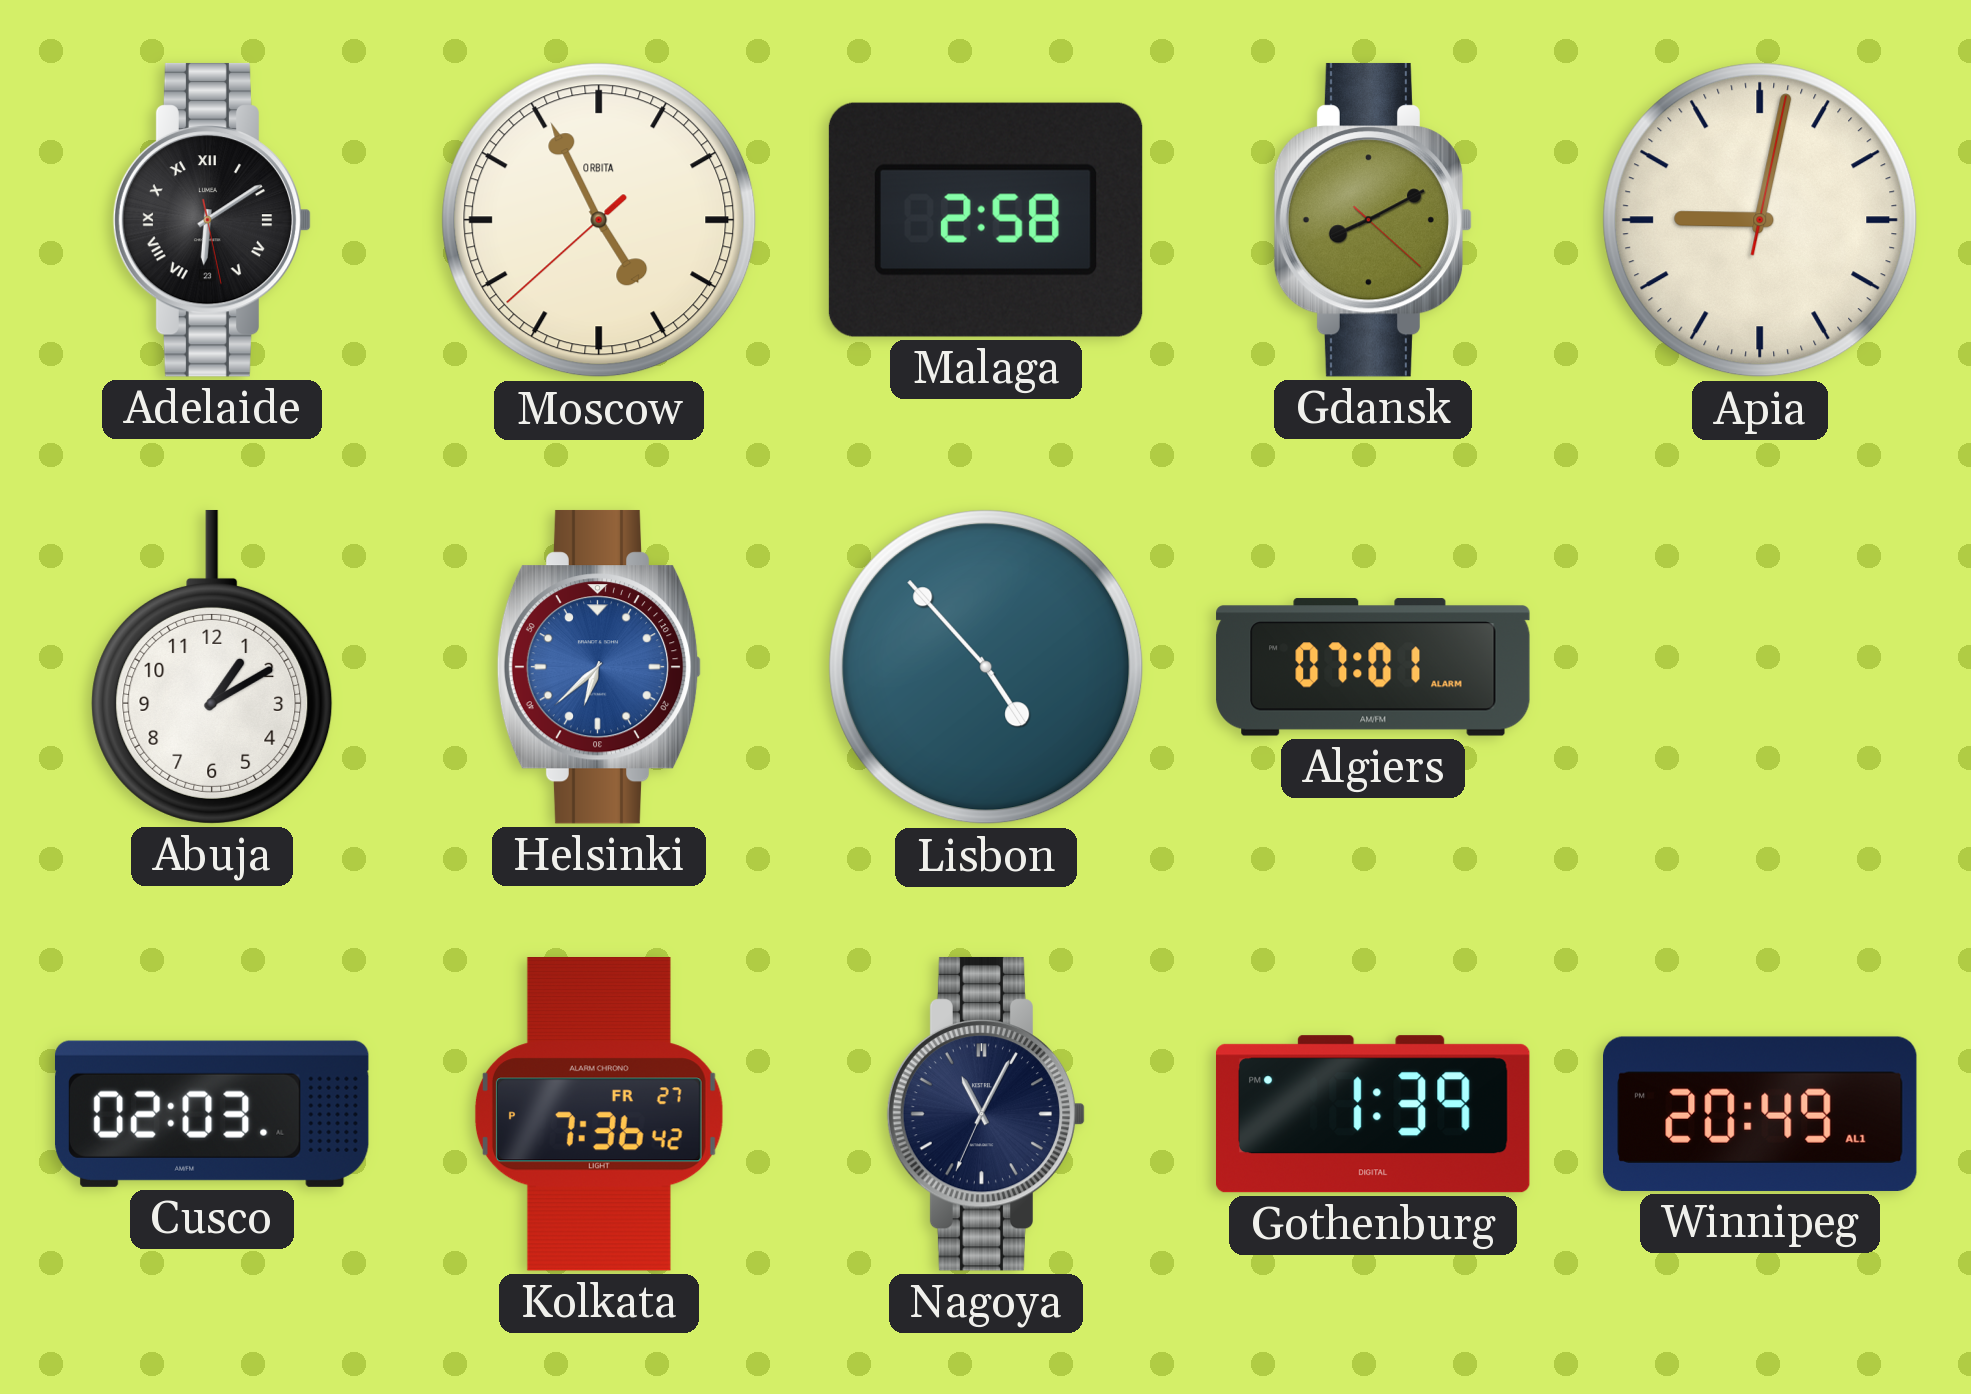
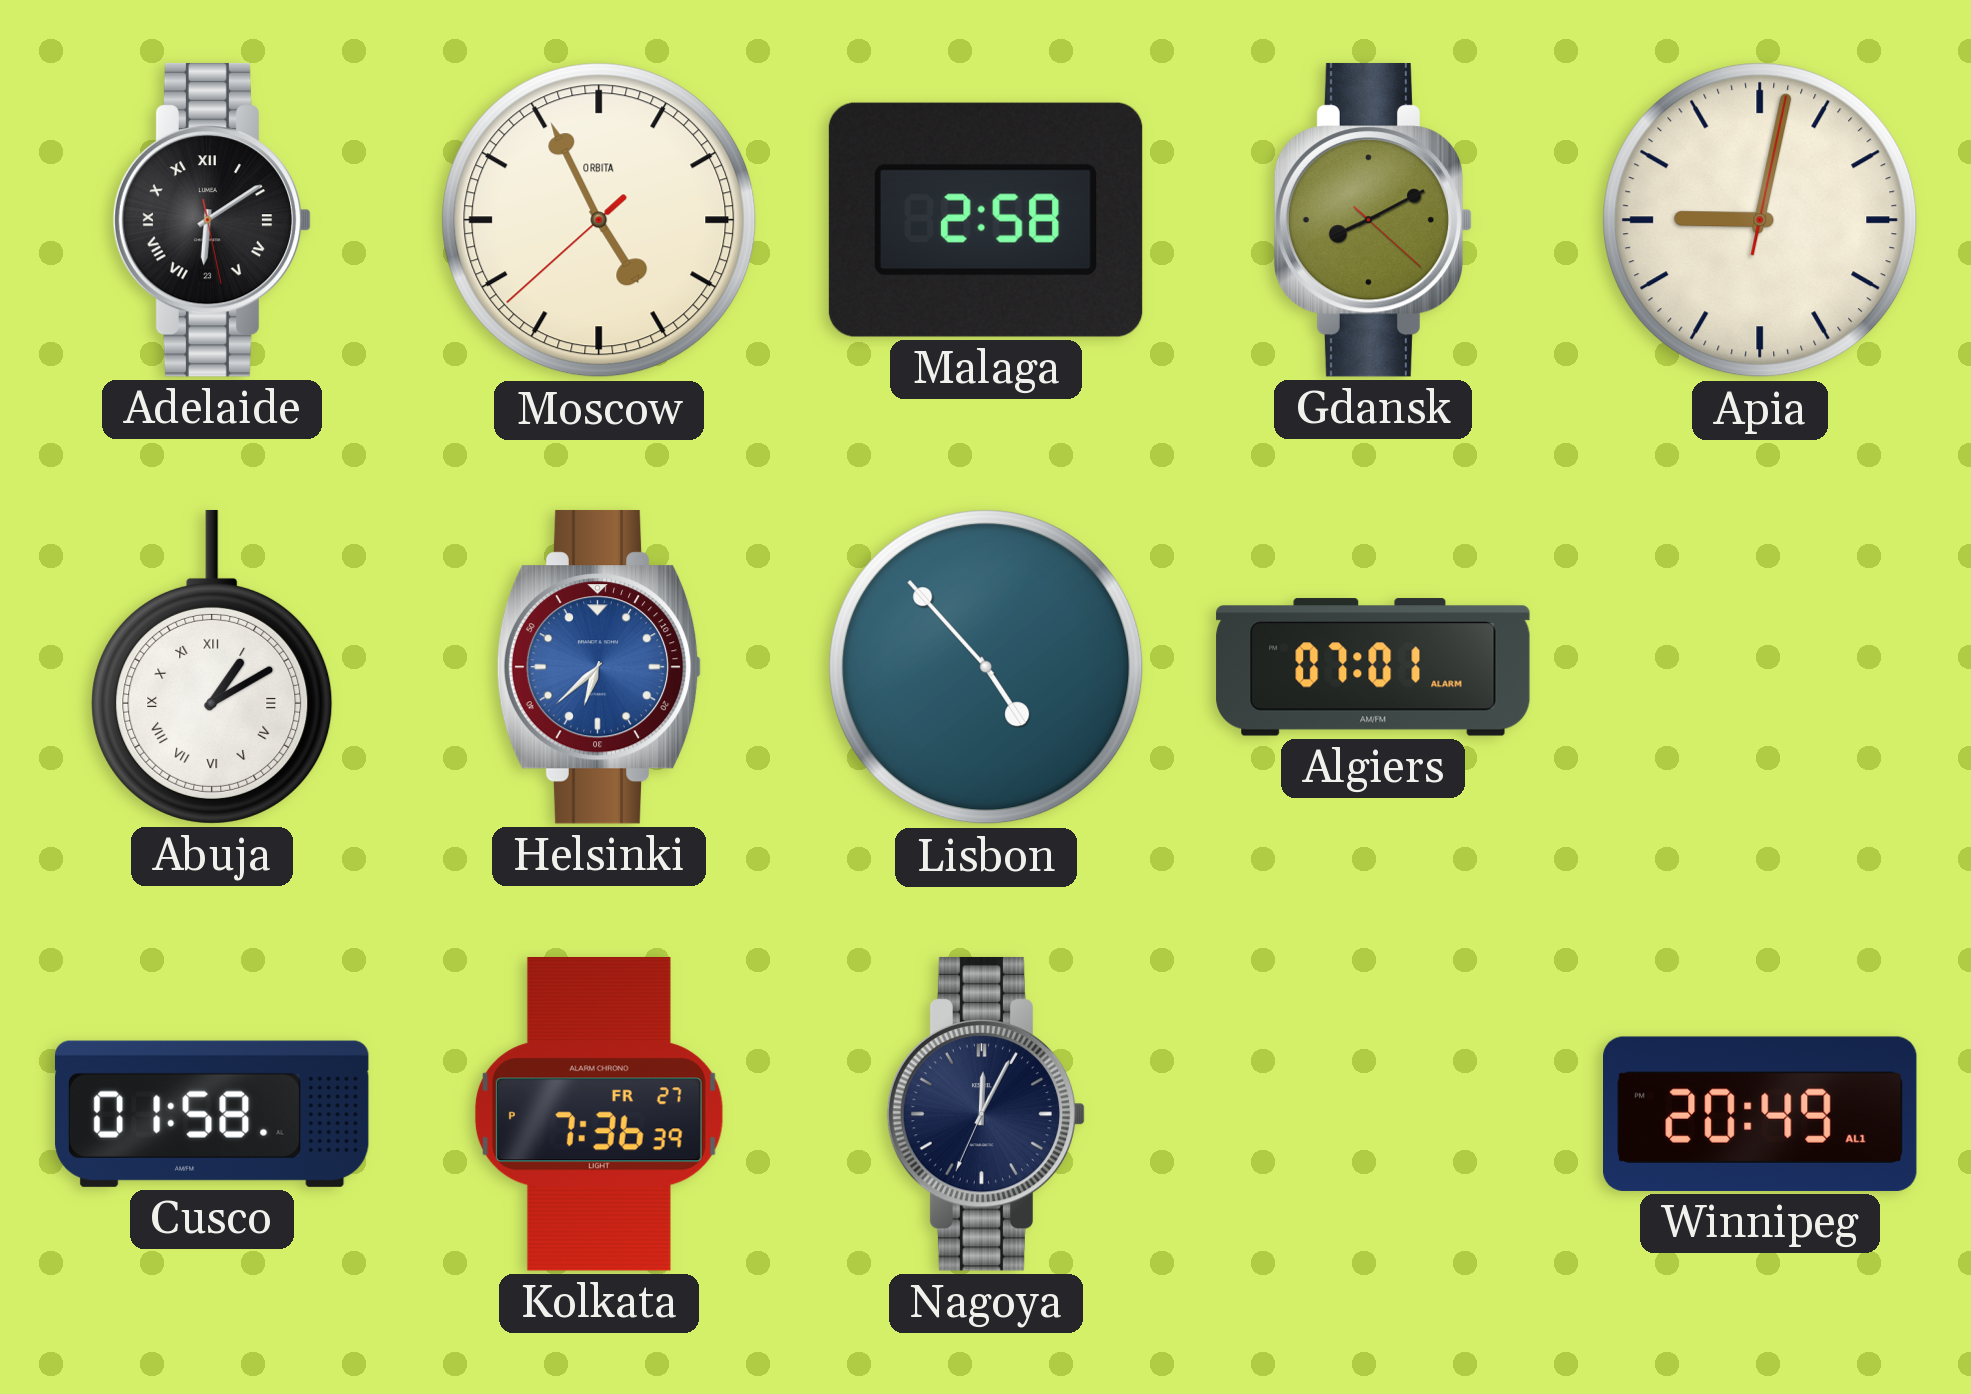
Abuja numerals: Arabic -> Roman
Cusco: 02:03 -> 01:58
Kolkata: 7:36:42 PM -> 7:36:39 PM
Nagoya: 11:04 -> 12:04
Gothenburg: 1:39 -> none
